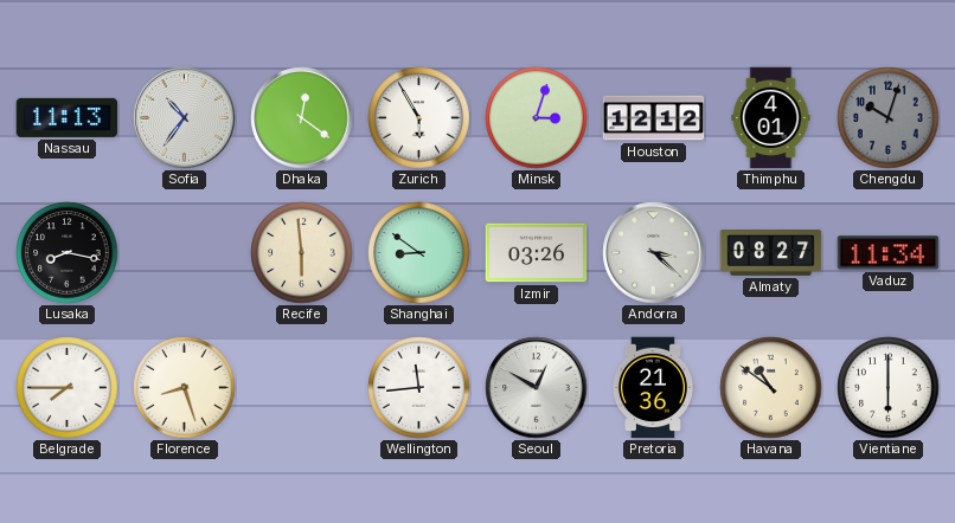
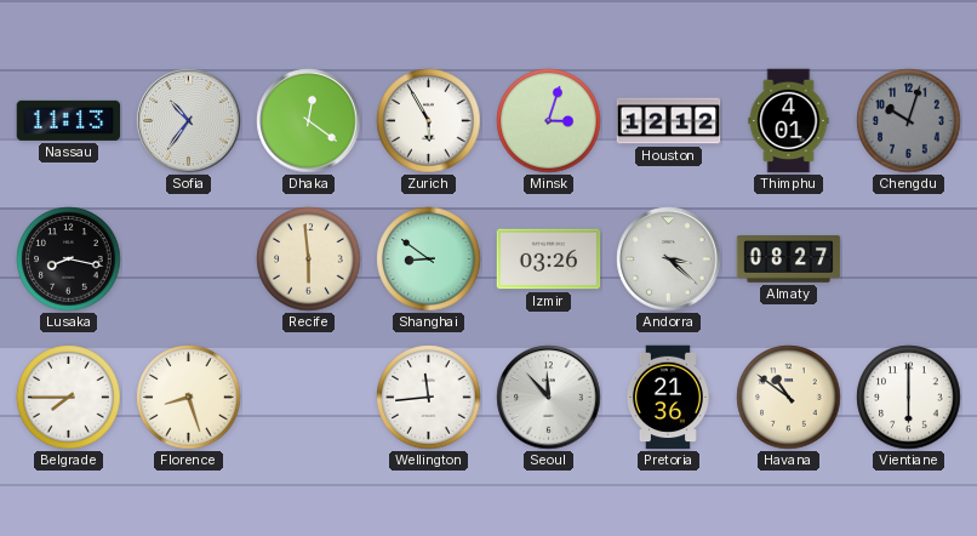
Vaduz: 11:34 -> none
Seoul: 12:50 -> 11:53
